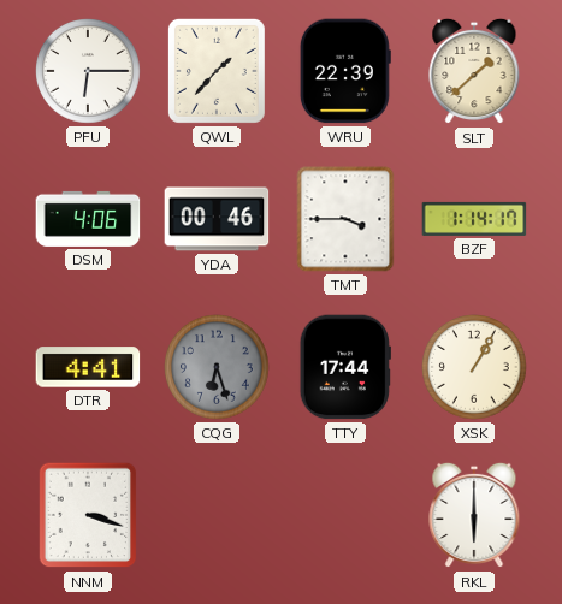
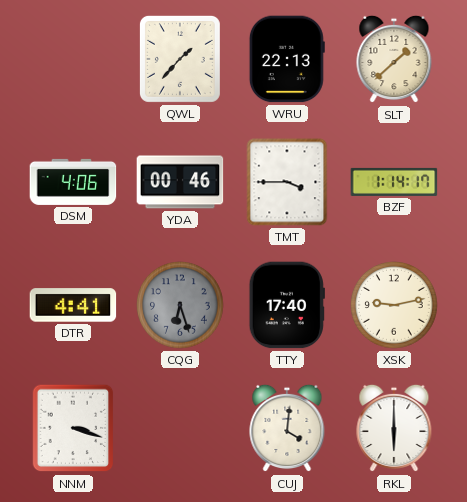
PFU: 6:15 -> none
WRU: 22:39 -> 22:13
TTY: 17:44 -> 17:40
XSK: 1:05 -> 9:13
CUJ: none -> 4:01
